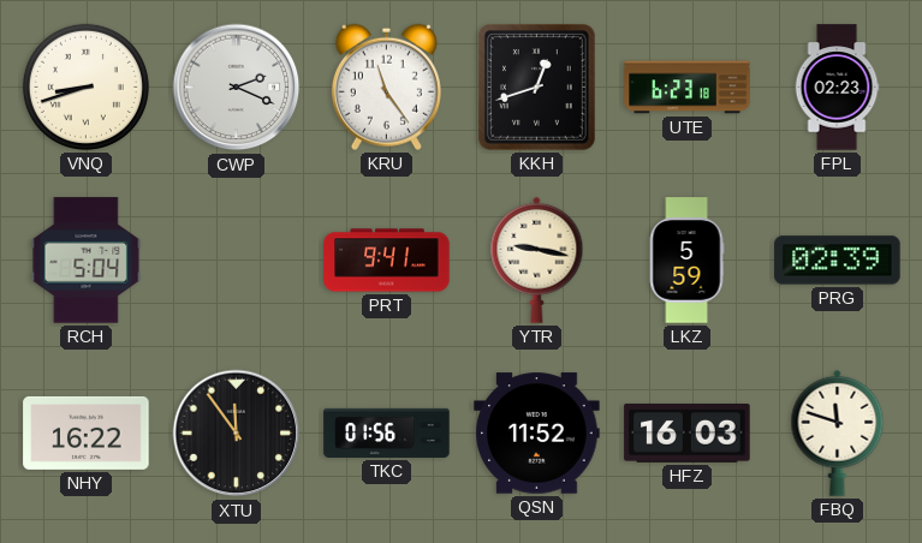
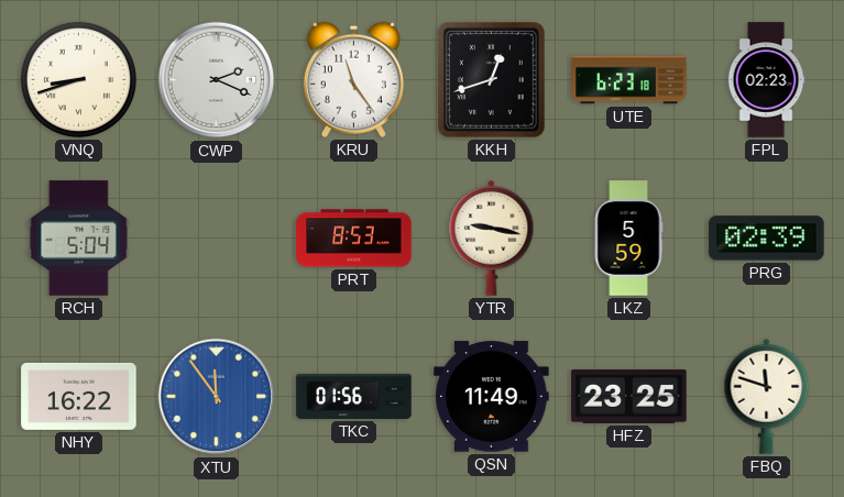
PRT: 9:41 -> 8:53
XTU dial: black -> blue
QSN: 11:52 -> 11:49
HFZ: 16:03 -> 23:25
